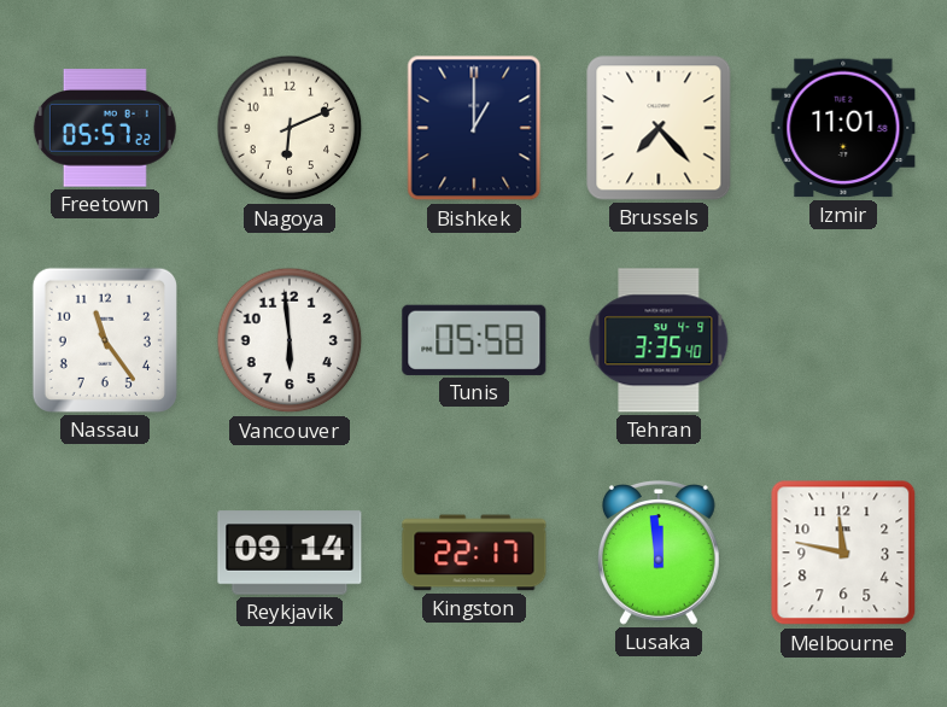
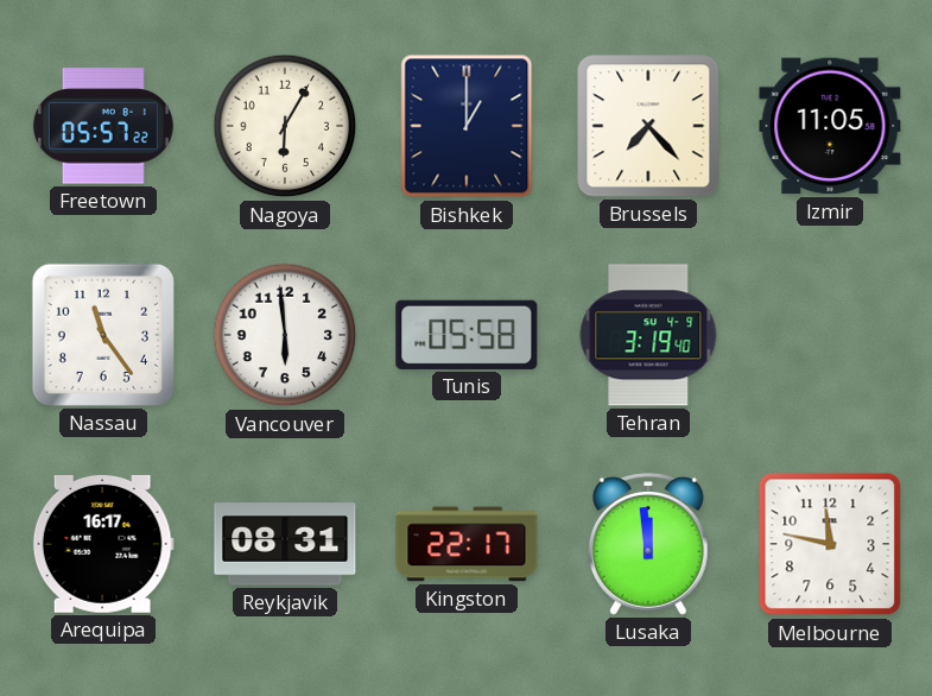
Nagoya: 6:11 -> 6:05
Izmir: 11:01 -> 11:05
Tehran: 3:35 -> 3:19
Arequipa: none -> 16:17
Reykjavik: 09:14 -> 08:31
